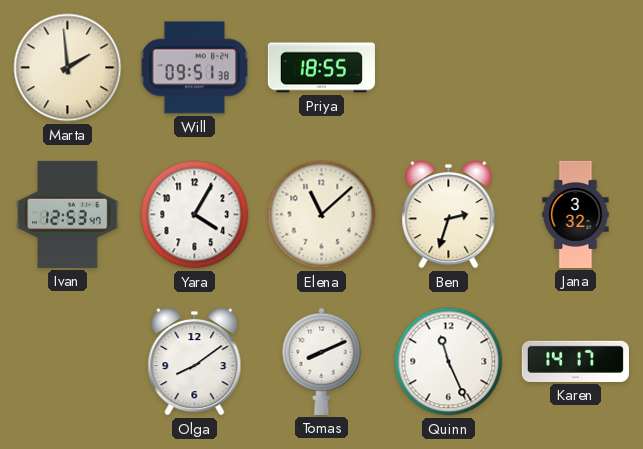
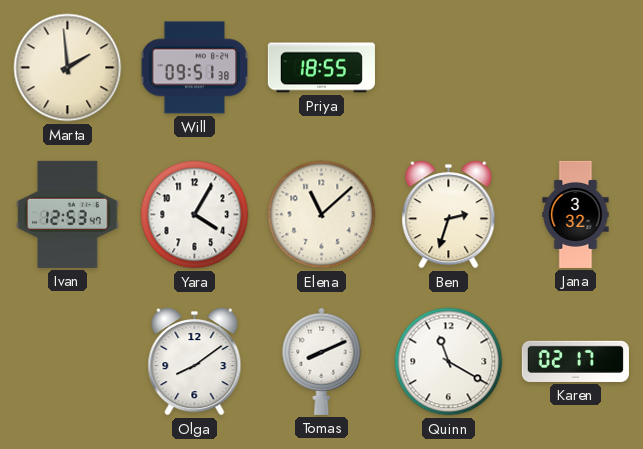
Quinn: 11:26 -> 11:20
Karen: 14:17 -> 02:17
